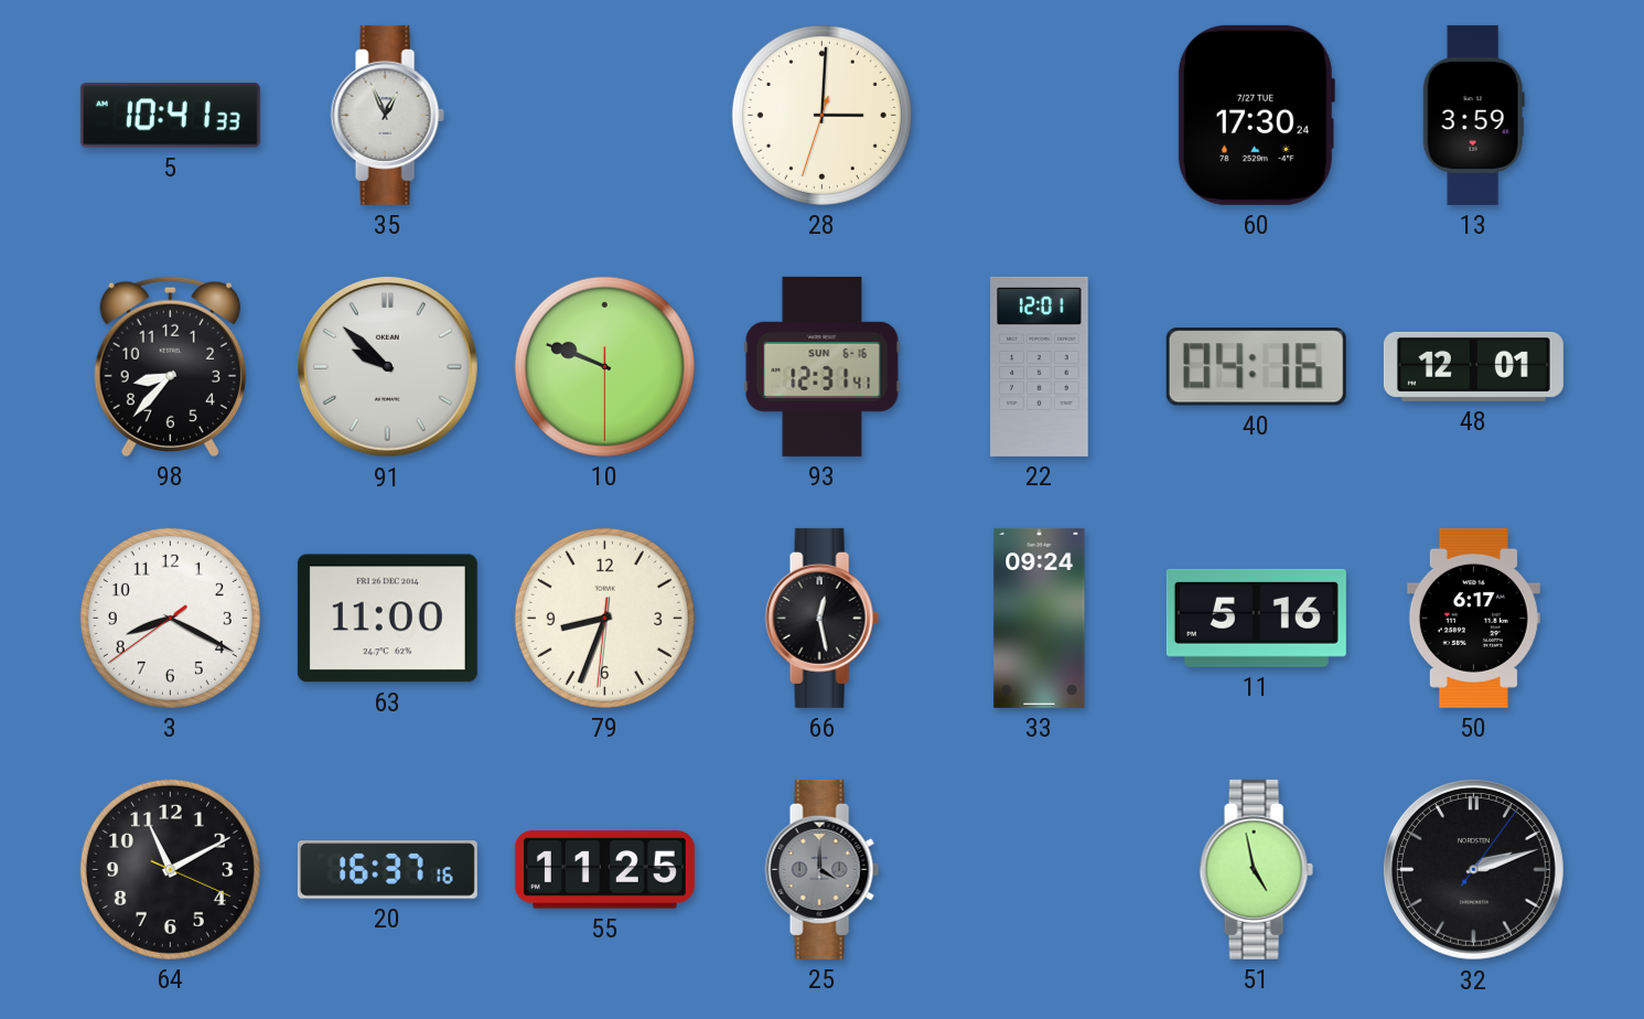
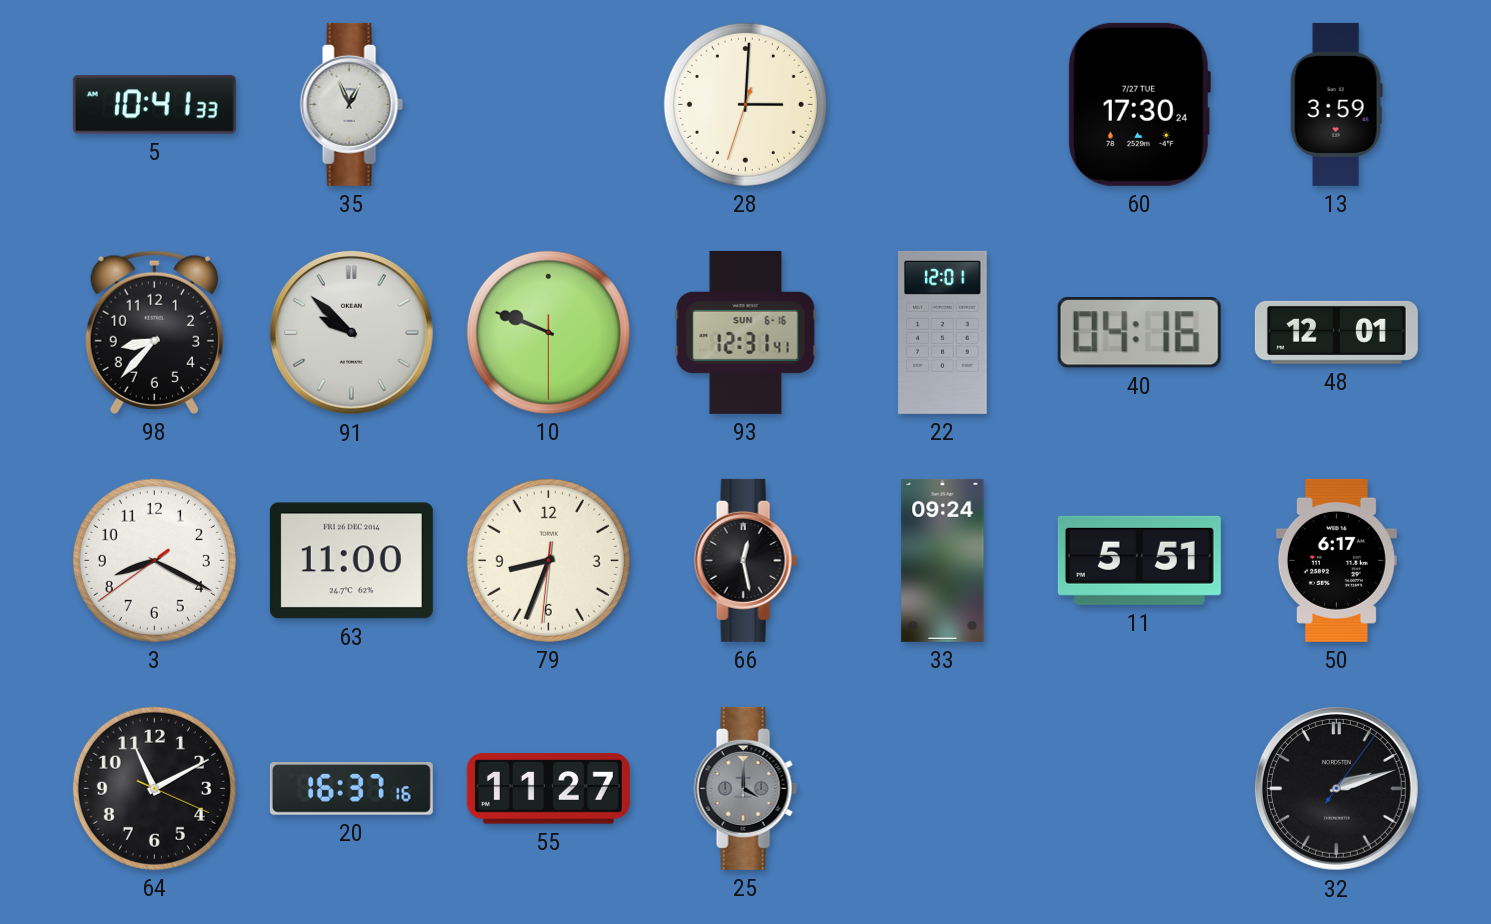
11: 5:16 -> 5:51
55: 11:25 -> 11:27
51: 4:58 -> none
